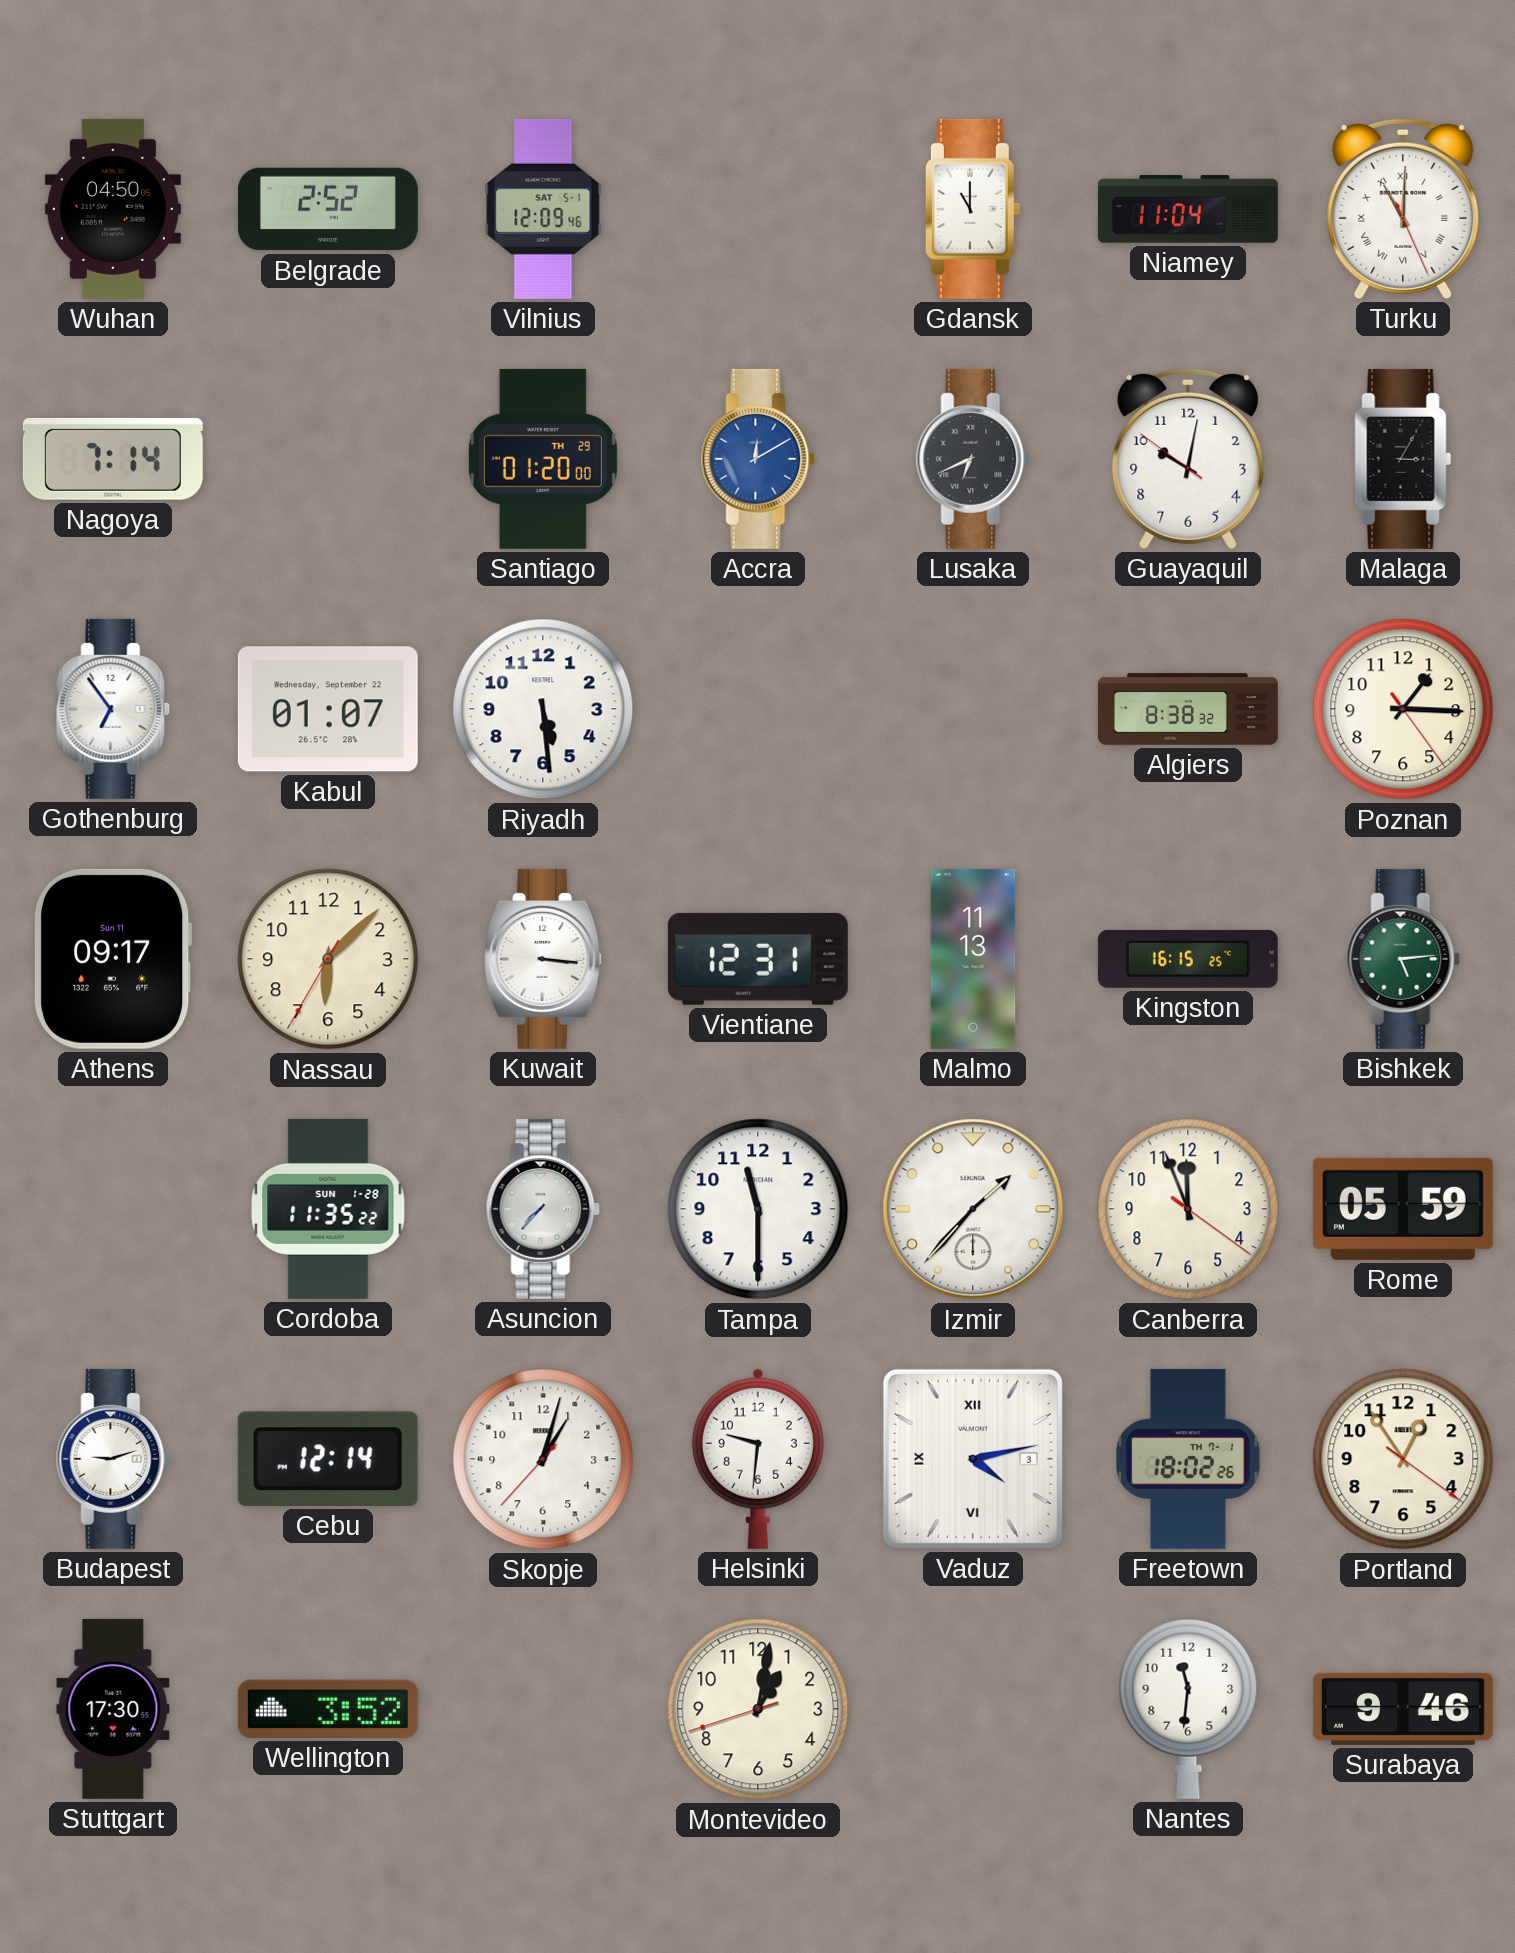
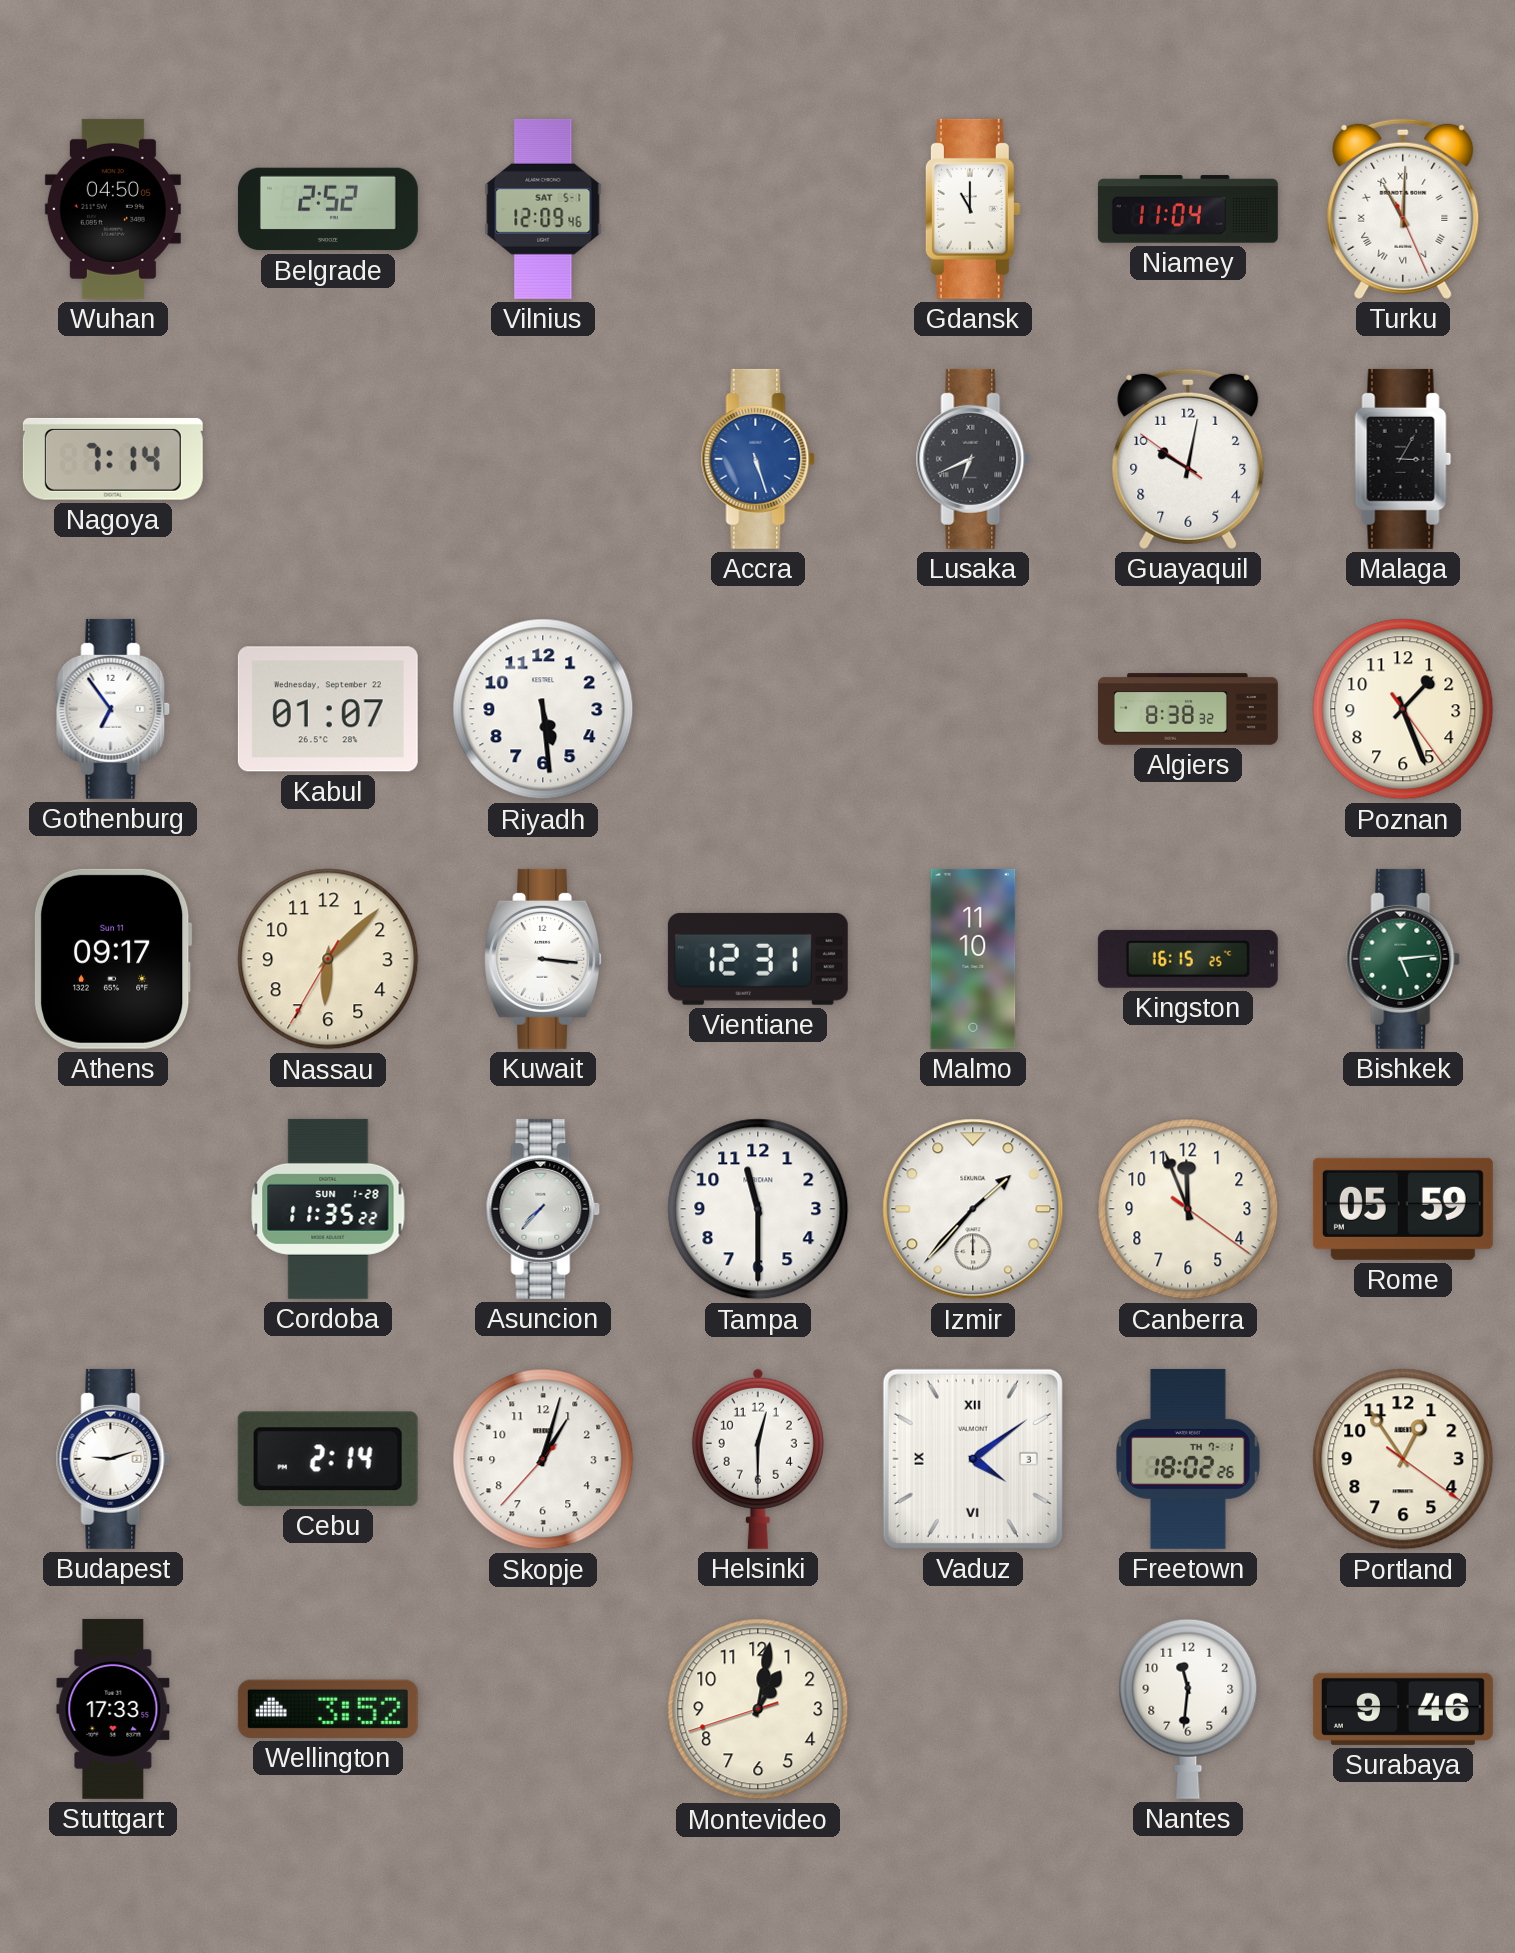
Santiago: 01:20 -> none
Accra: 12:10 -> 5:27
Poznan: 1:15 -> 1:26
Malmo: 11:13 -> 11:10
Cebu: 12:14 -> 2:14
Helsinki: 9:31 -> 12:30
Vaduz: 4:13 -> 4:09
Stuttgart: 17:30 -> 17:33
